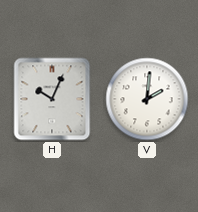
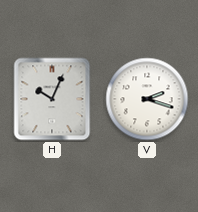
V: 2:01 -> 2:18
